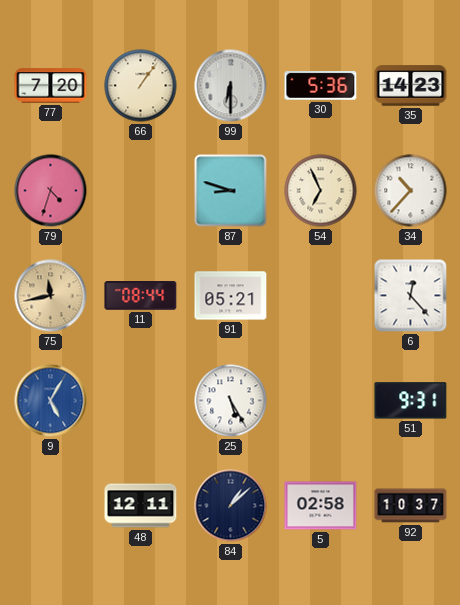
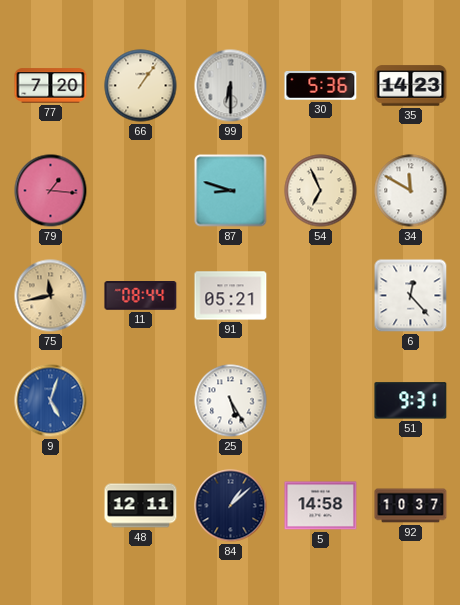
79: 4:33 -> 1:16
34: 10:37 -> 11:50
9: 5:05 -> 5:03
5: 02:58 -> 14:58
